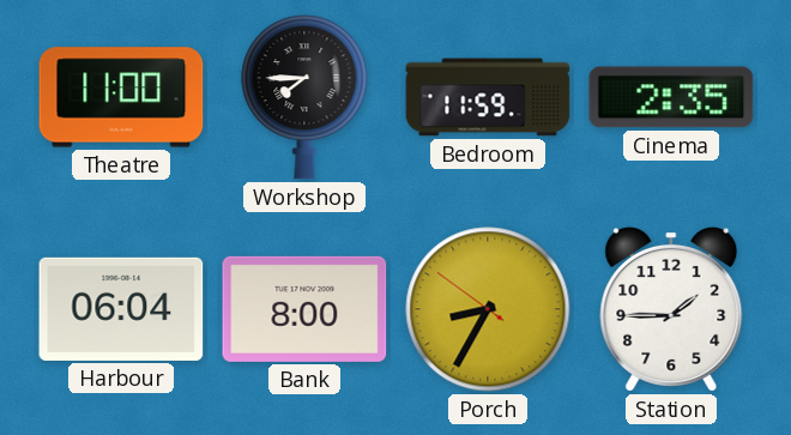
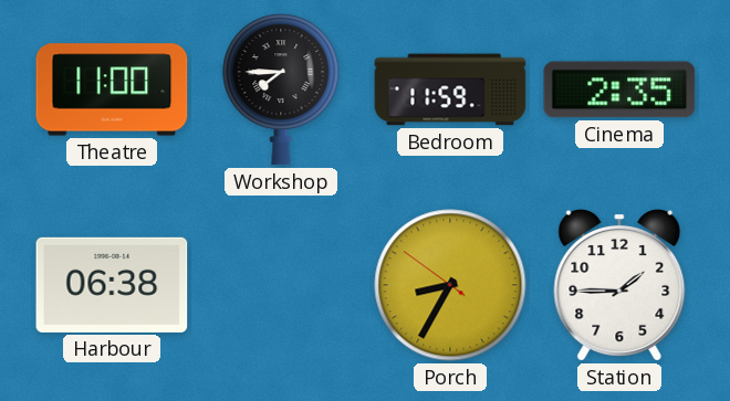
Harbour: 06:04 -> 06:38
Bank: 8:00 -> none
